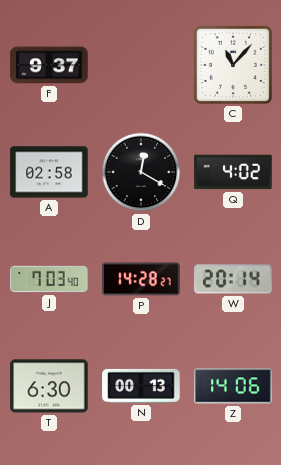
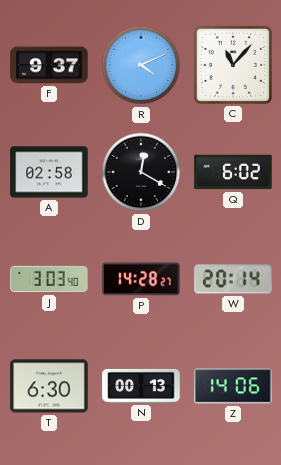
R: none -> 4:11
Q: 4:02 -> 6:02
J: 7:03 -> 3:03
